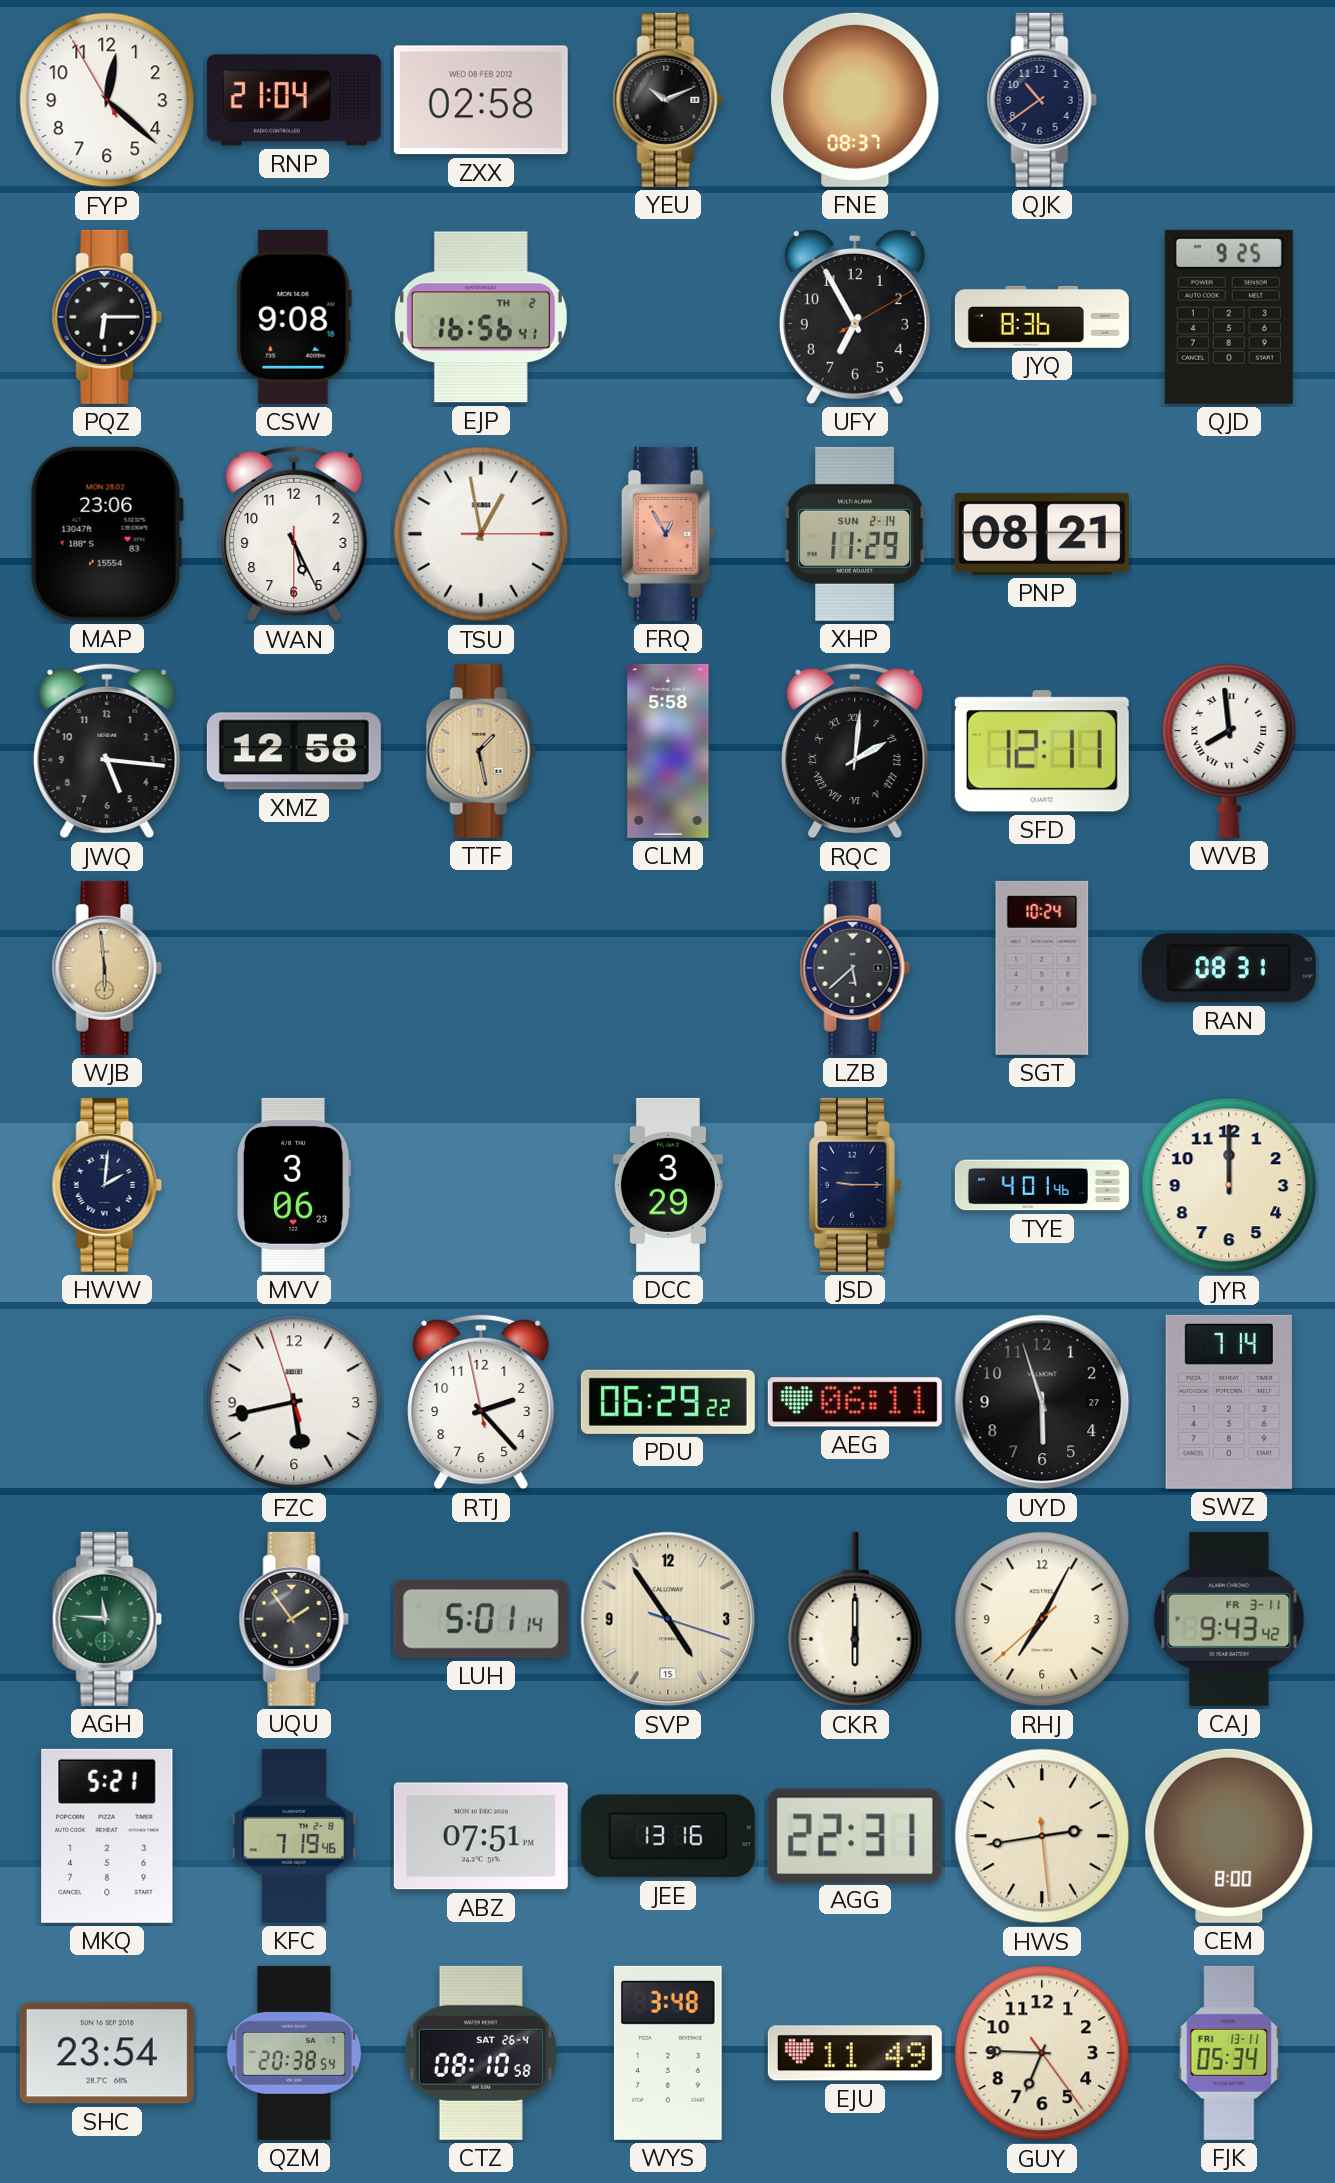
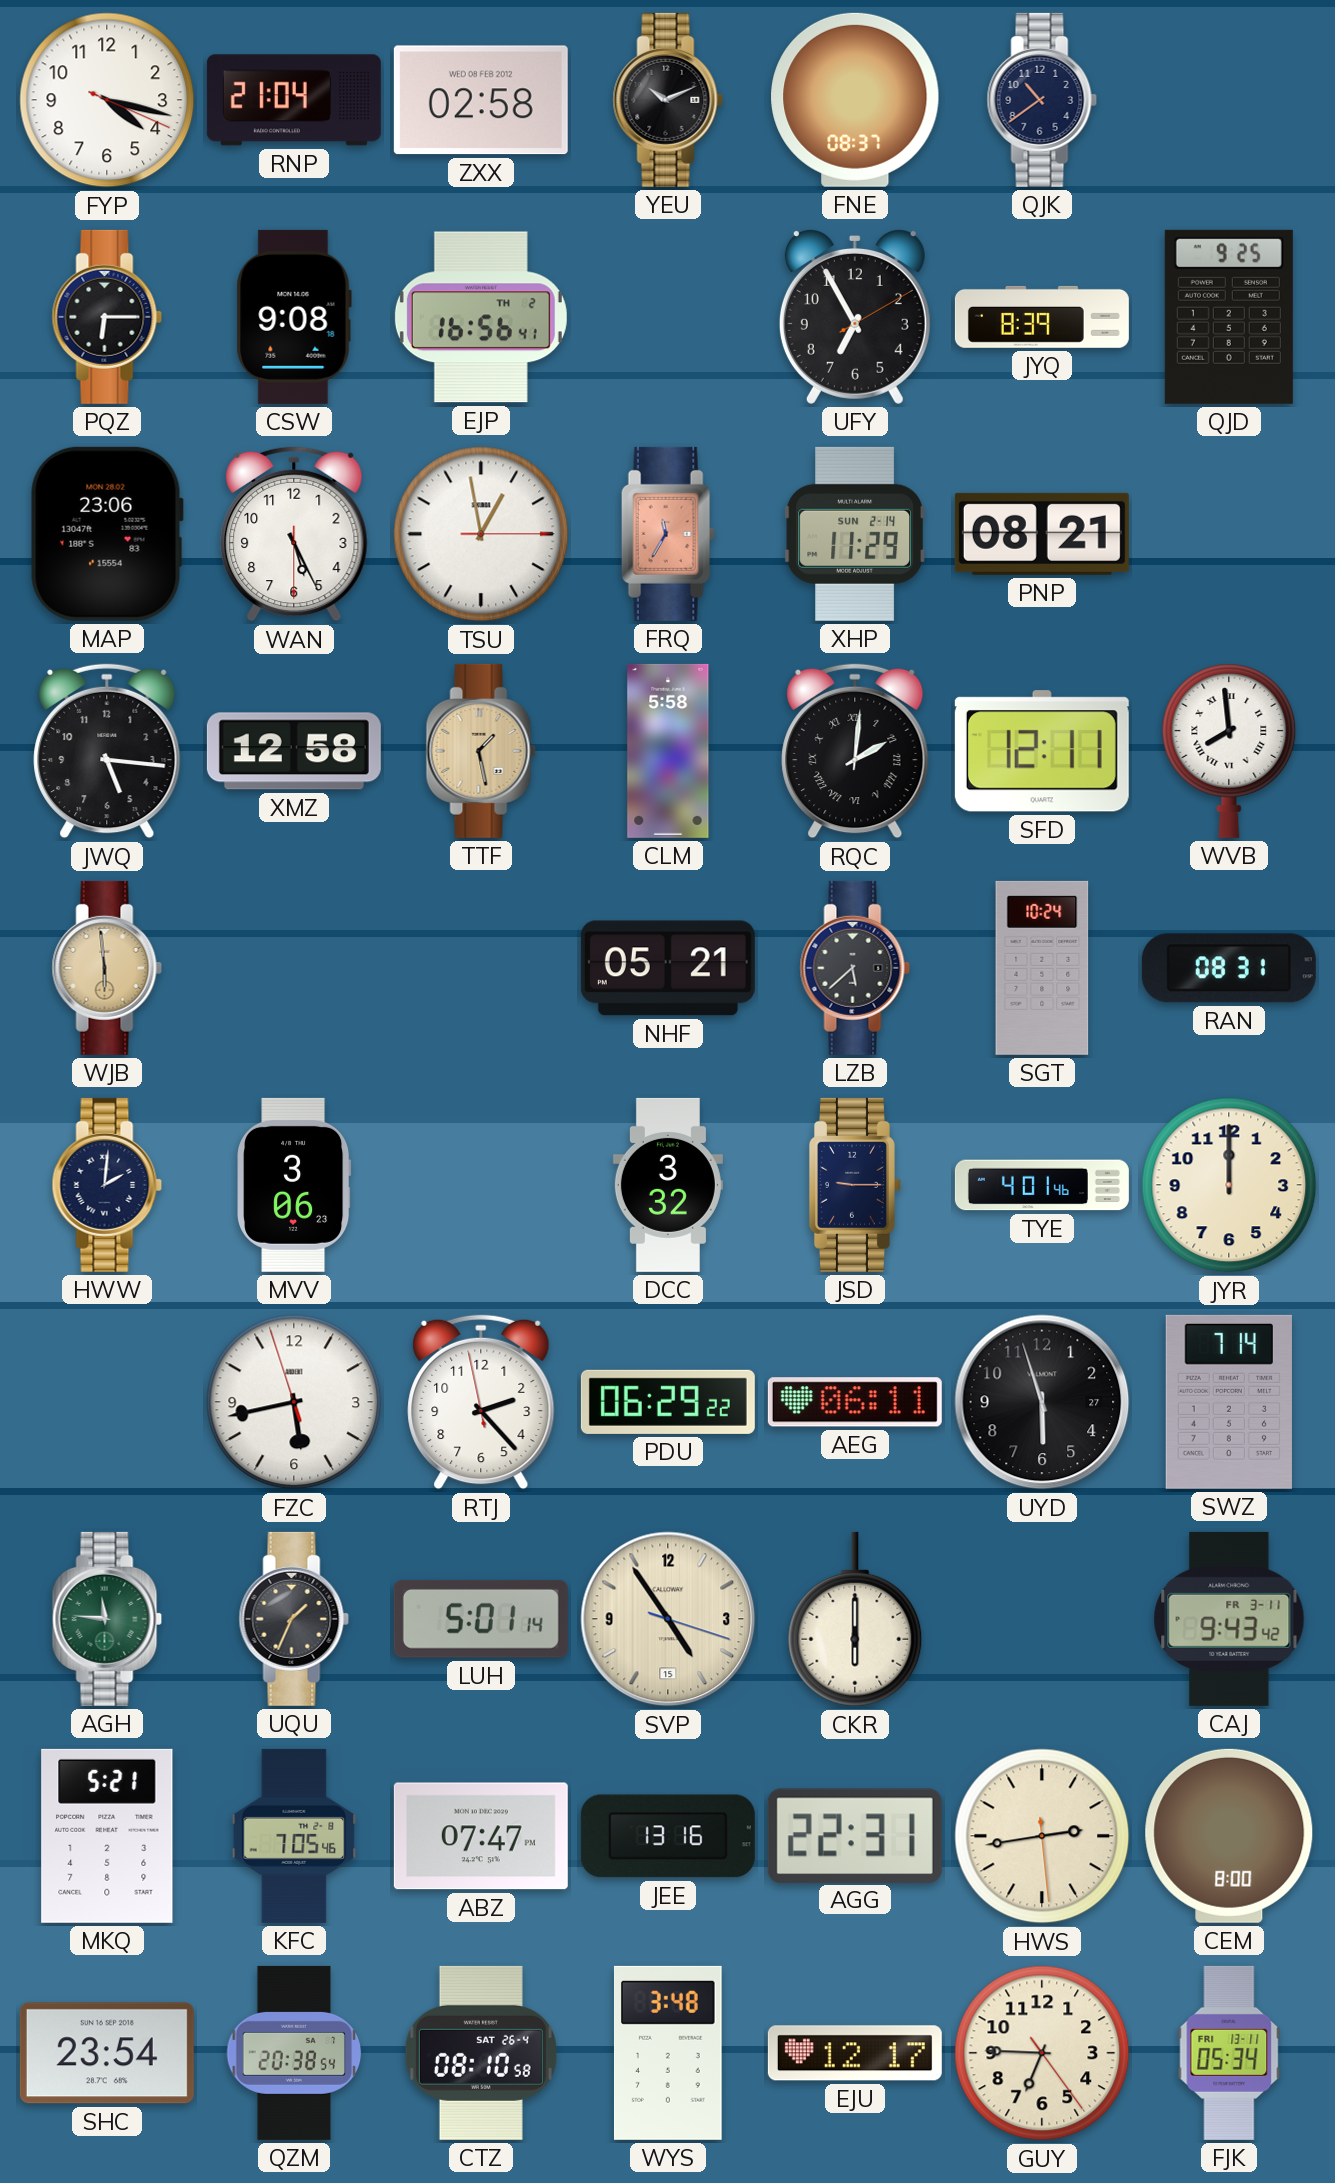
FYP: 12:21 -> 4:17
JYQ: 8:36 -> 8:39
FRQ: 12:55 -> 11:35
NHF: none -> 05:21
DCC: 3:29 -> 3:32
UQU: 1:54 -> 1:34
RHJ: 7:04 -> none
KFC: 7:19 -> 7:05
ABZ: 07:51 -> 07:47
EJU: 11:49 -> 12:17
